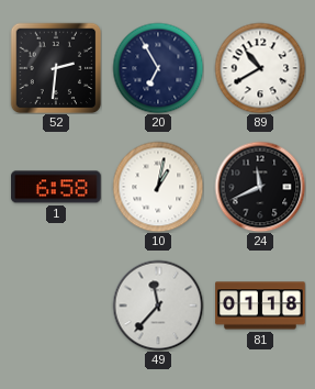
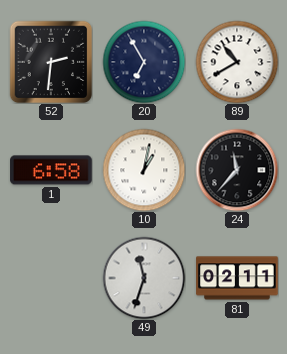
24: 11:41 -> 11:37
49: 11:37 -> 11:33
81: 01:18 -> 02:11
